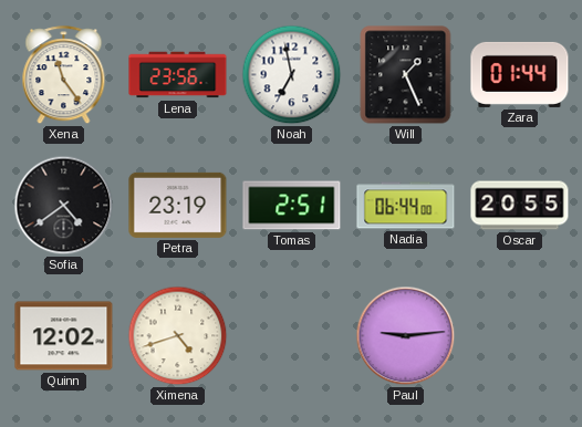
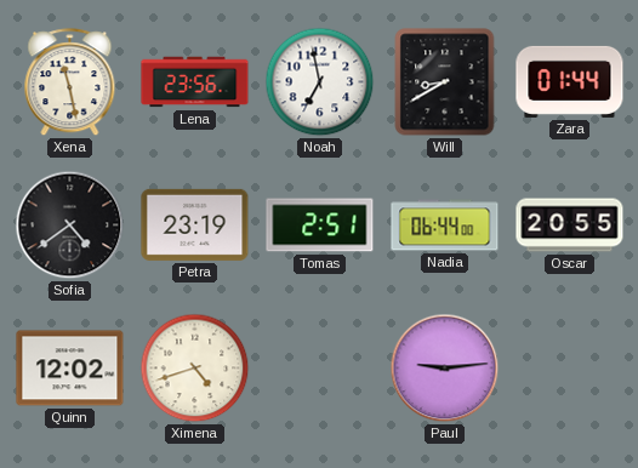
Xena: 11:24 -> 11:28
Will: 1:26 -> 8:40
